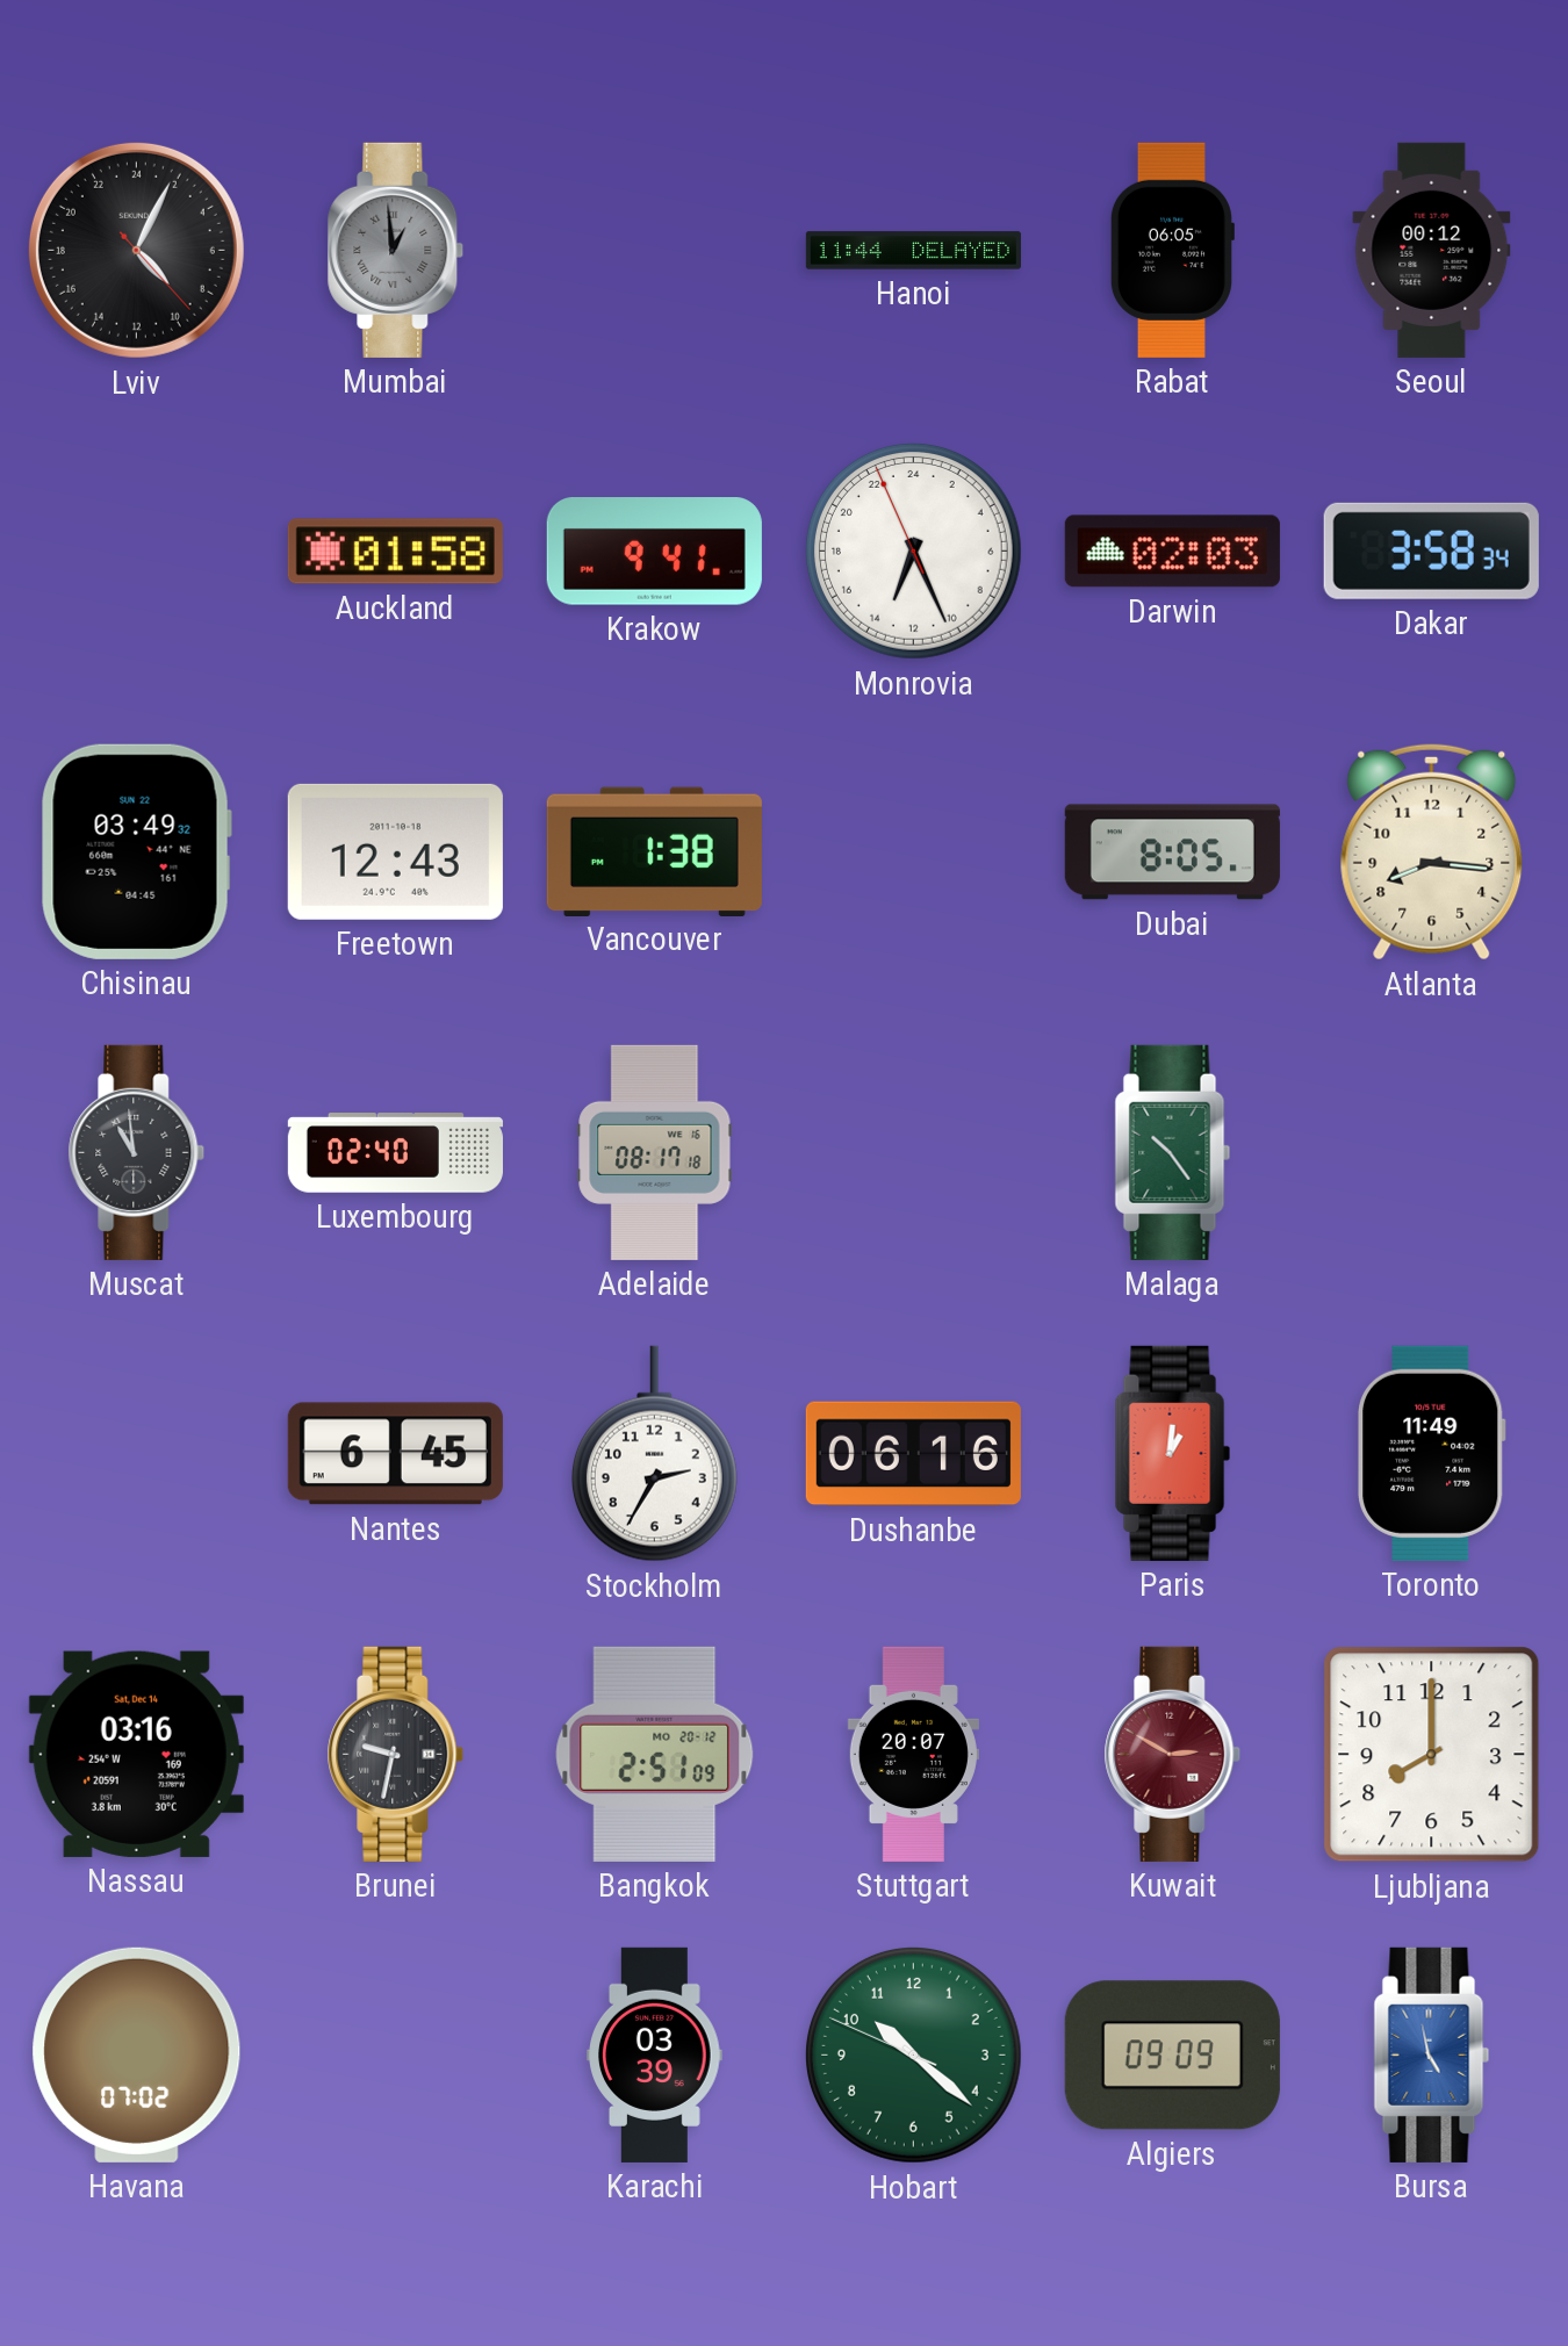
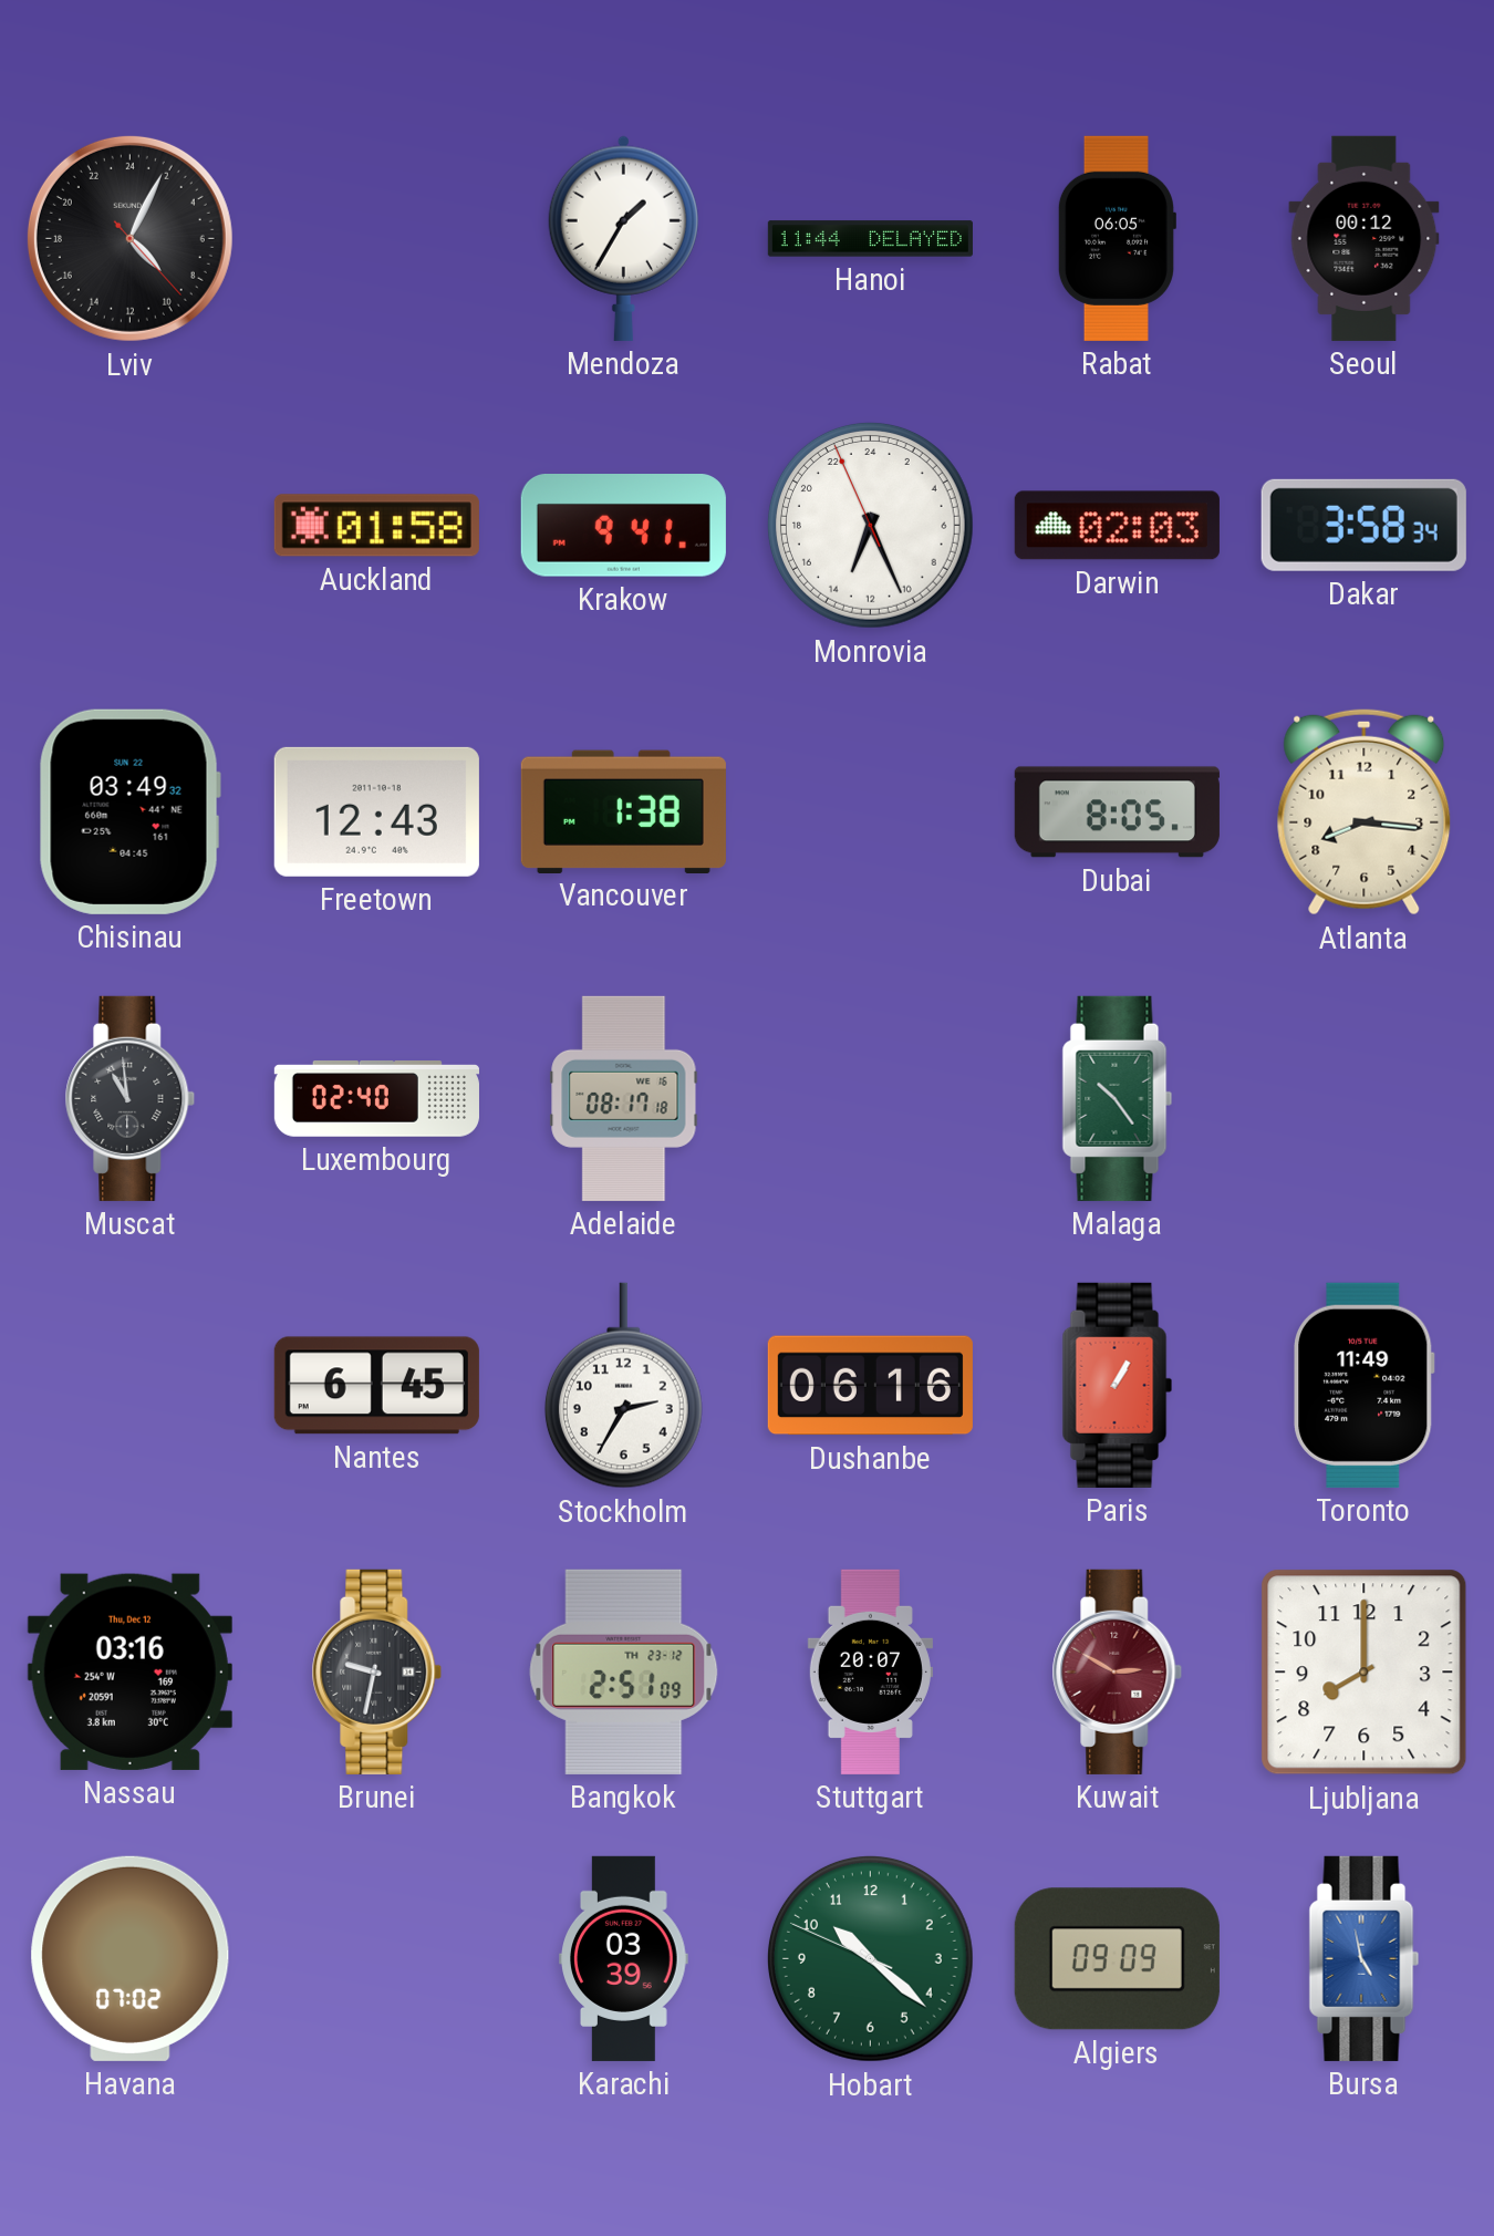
Mumbai: 12:59 -> none
Mendoza: none -> 1:35
Paris: 1:01 -> 1:05
Nassau date: Sat, Dec 14 -> Thu, Dec 12
Bangkok date: MO 20-12 -> TH 23-12
